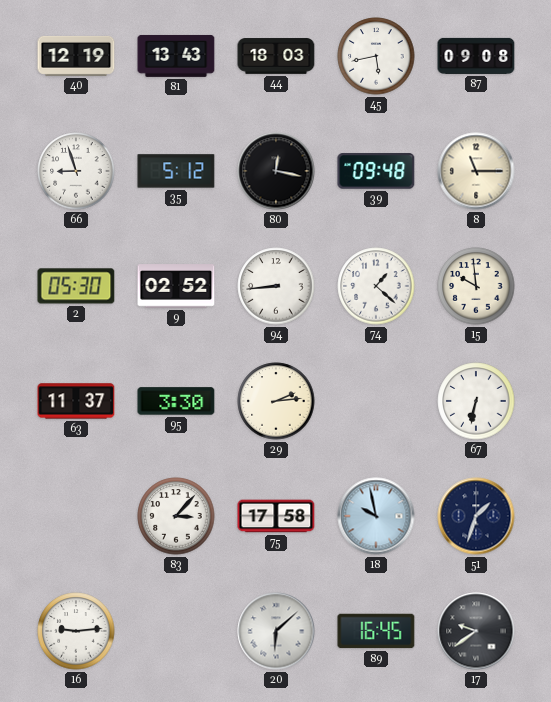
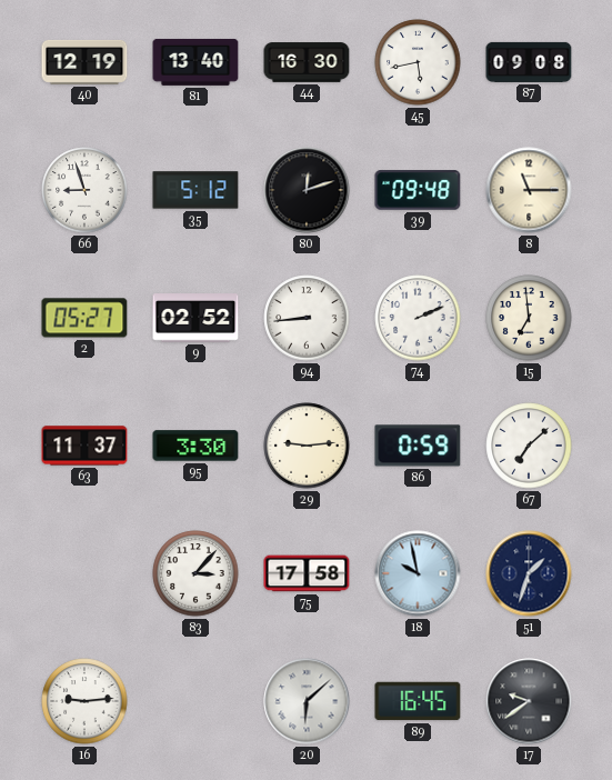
81: 13:43 -> 13:40
44: 18:03 -> 16:30
80: 12:17 -> 12:12
2: 05:30 -> 05:27
74: 1:22 -> 2:11
15: 9:59 -> 6:59
29: 2:14 -> 9:14
86: none -> 0:59
67: 6:32 -> 7:08
